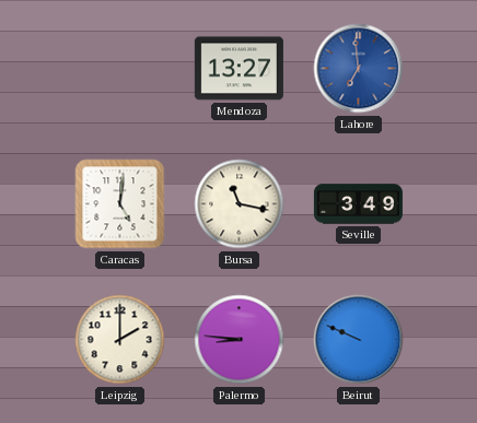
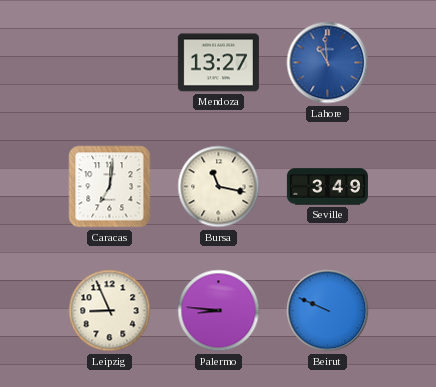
Lahore: 6:59 -> 10:59
Caracas: 5:01 -> 7:01
Leipzig: 2:00 -> 8:56
